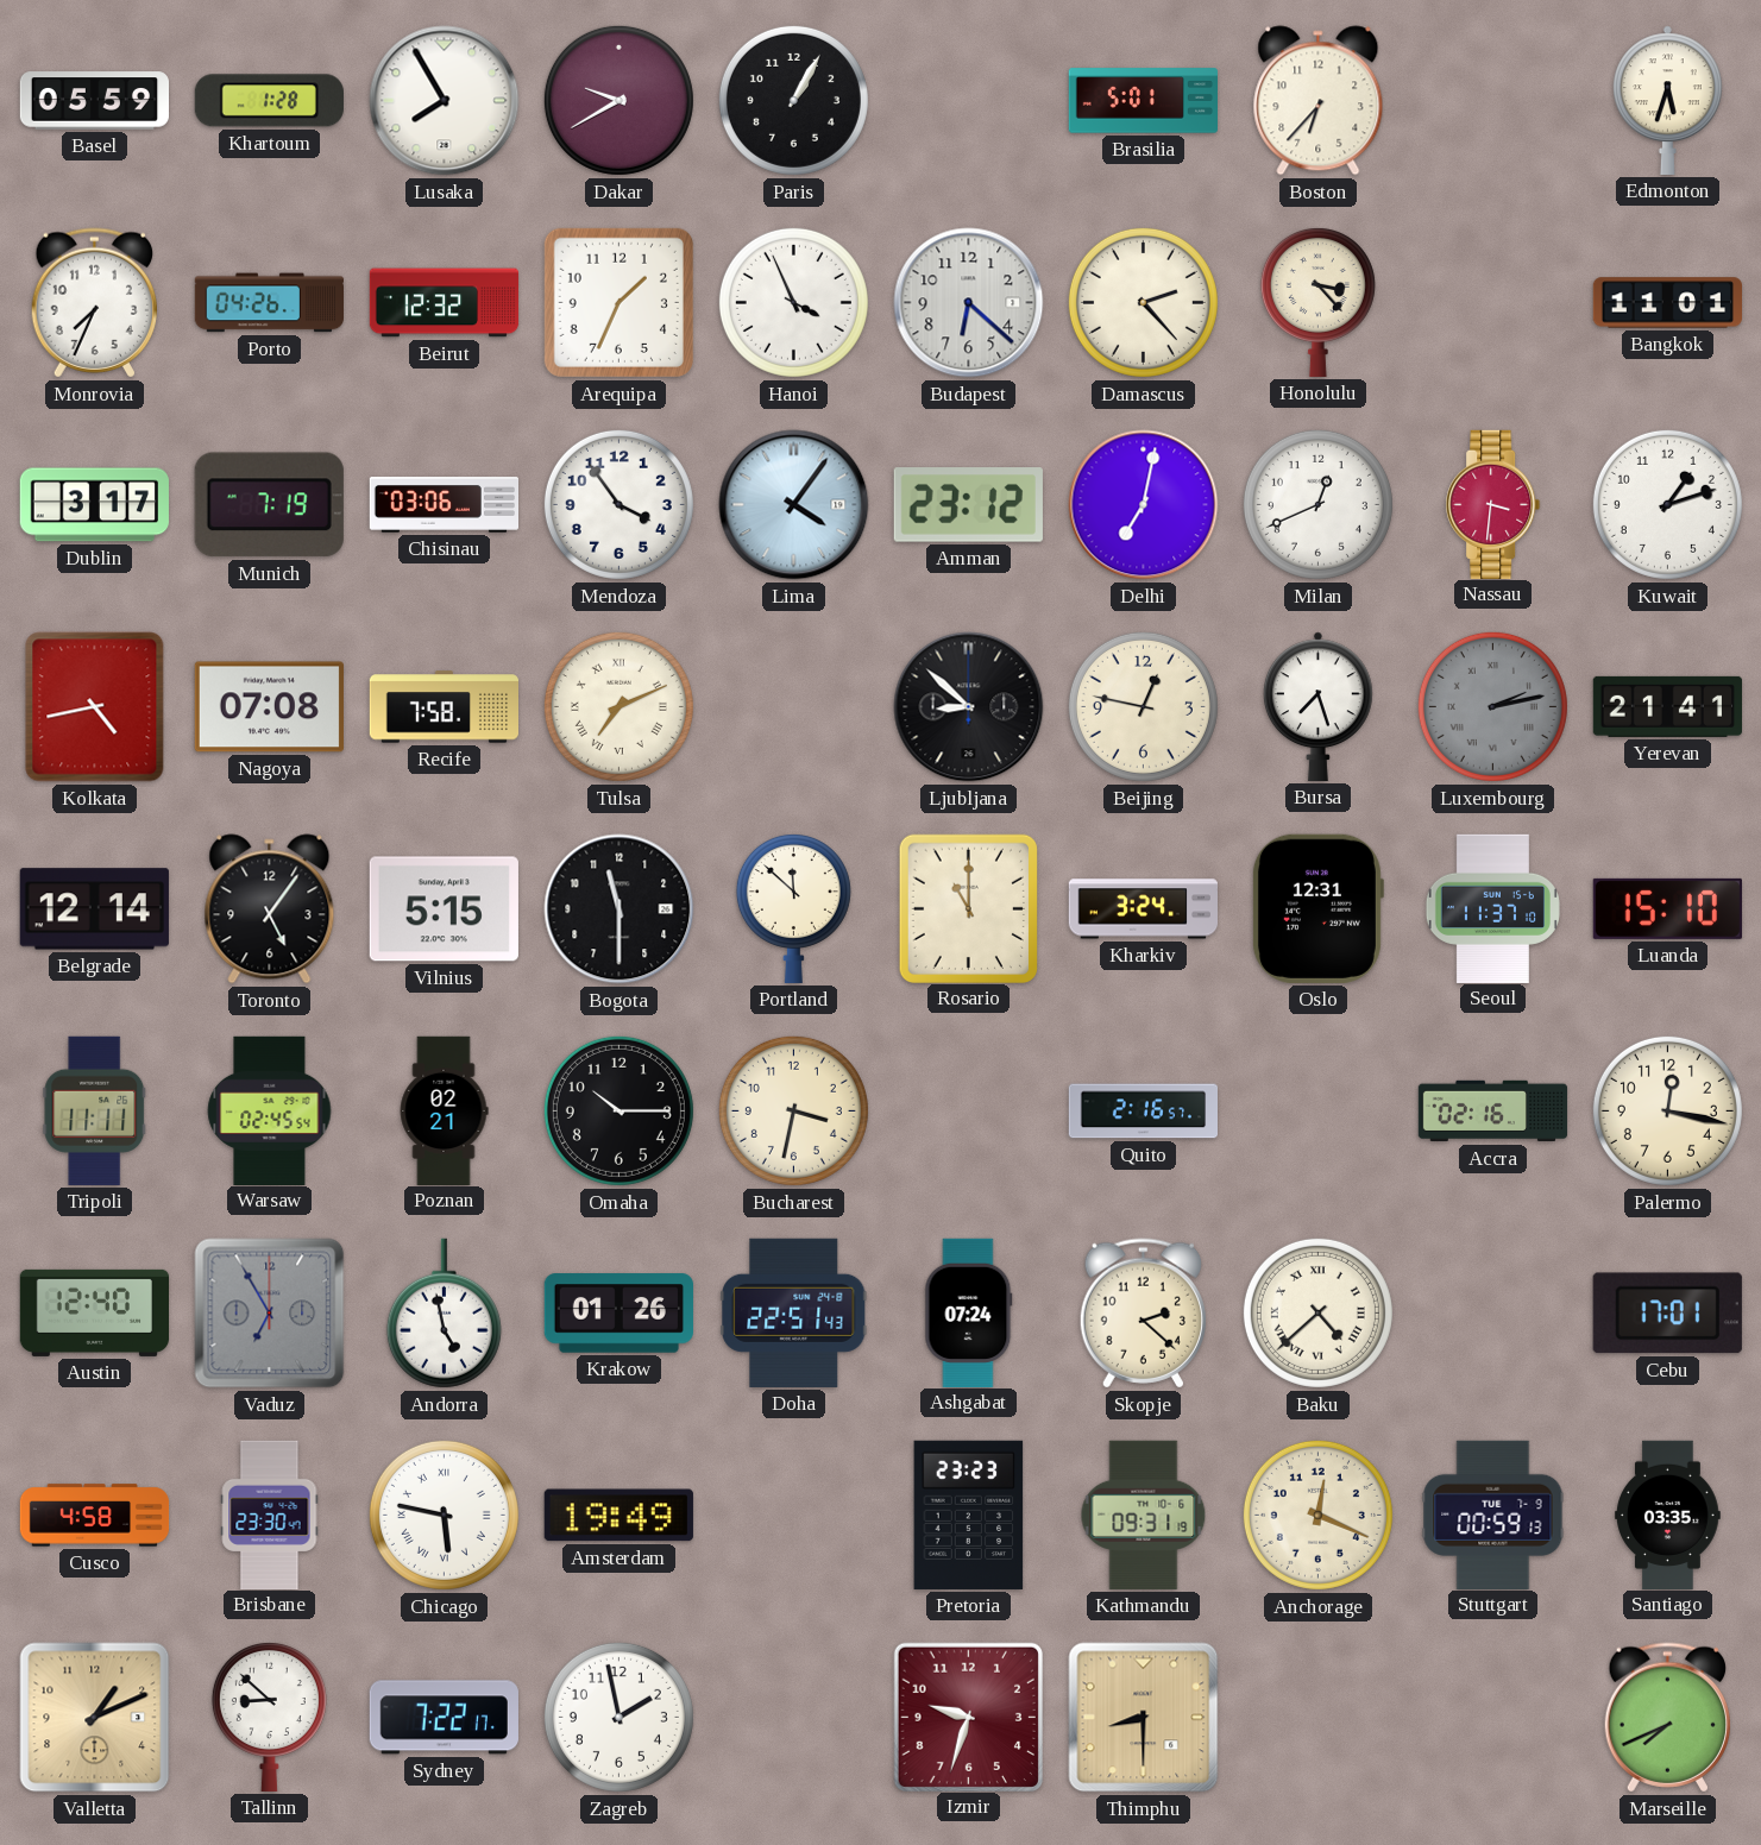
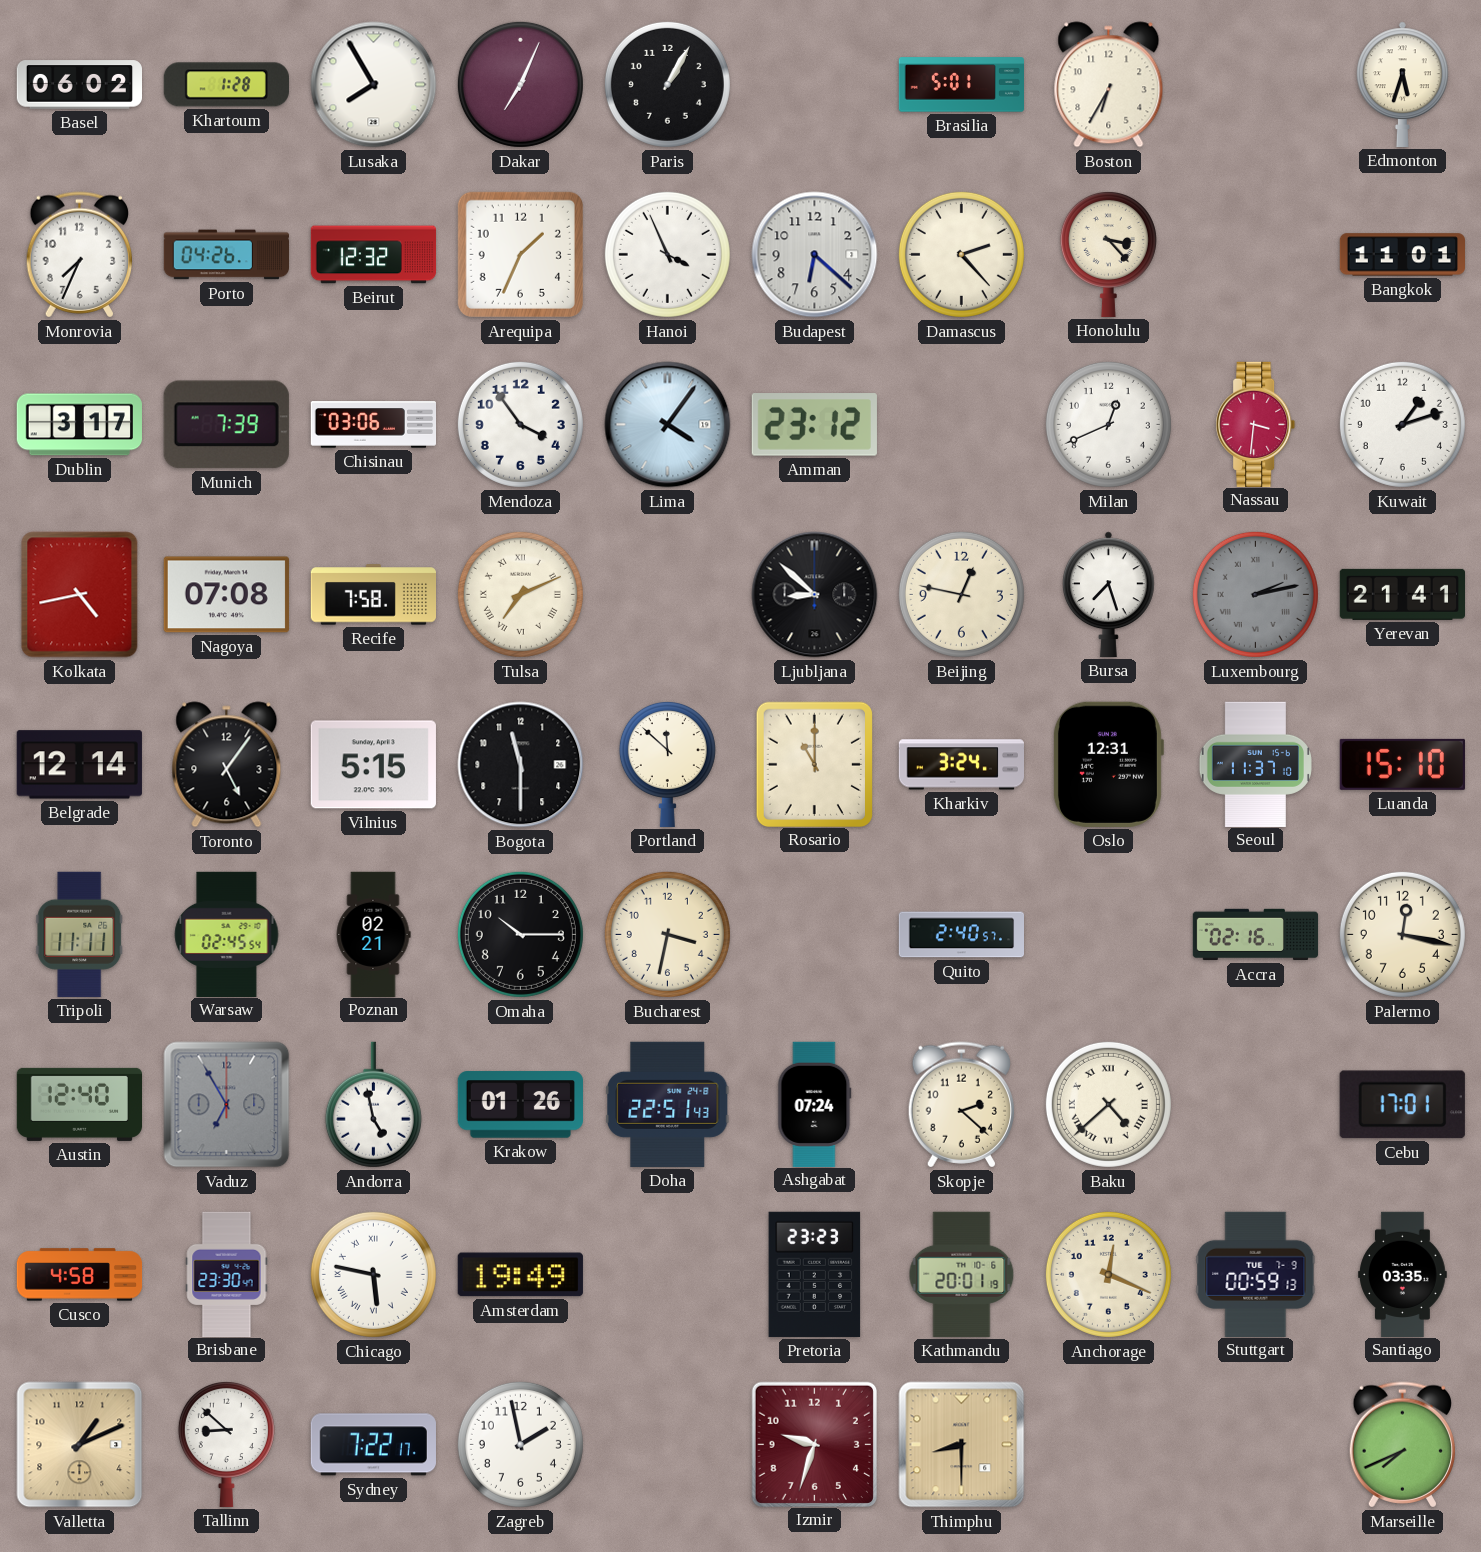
Basel: 05:59 -> 06:02
Dakar: 9:40 -> 7:04
Boston: 6:37 -> 6:35
Munich: 7:19 -> 7:39
Delhi: 7:02 -> none
Quito: 2:16 -> 2:40
Kathmandu: 09:31 -> 20:01
